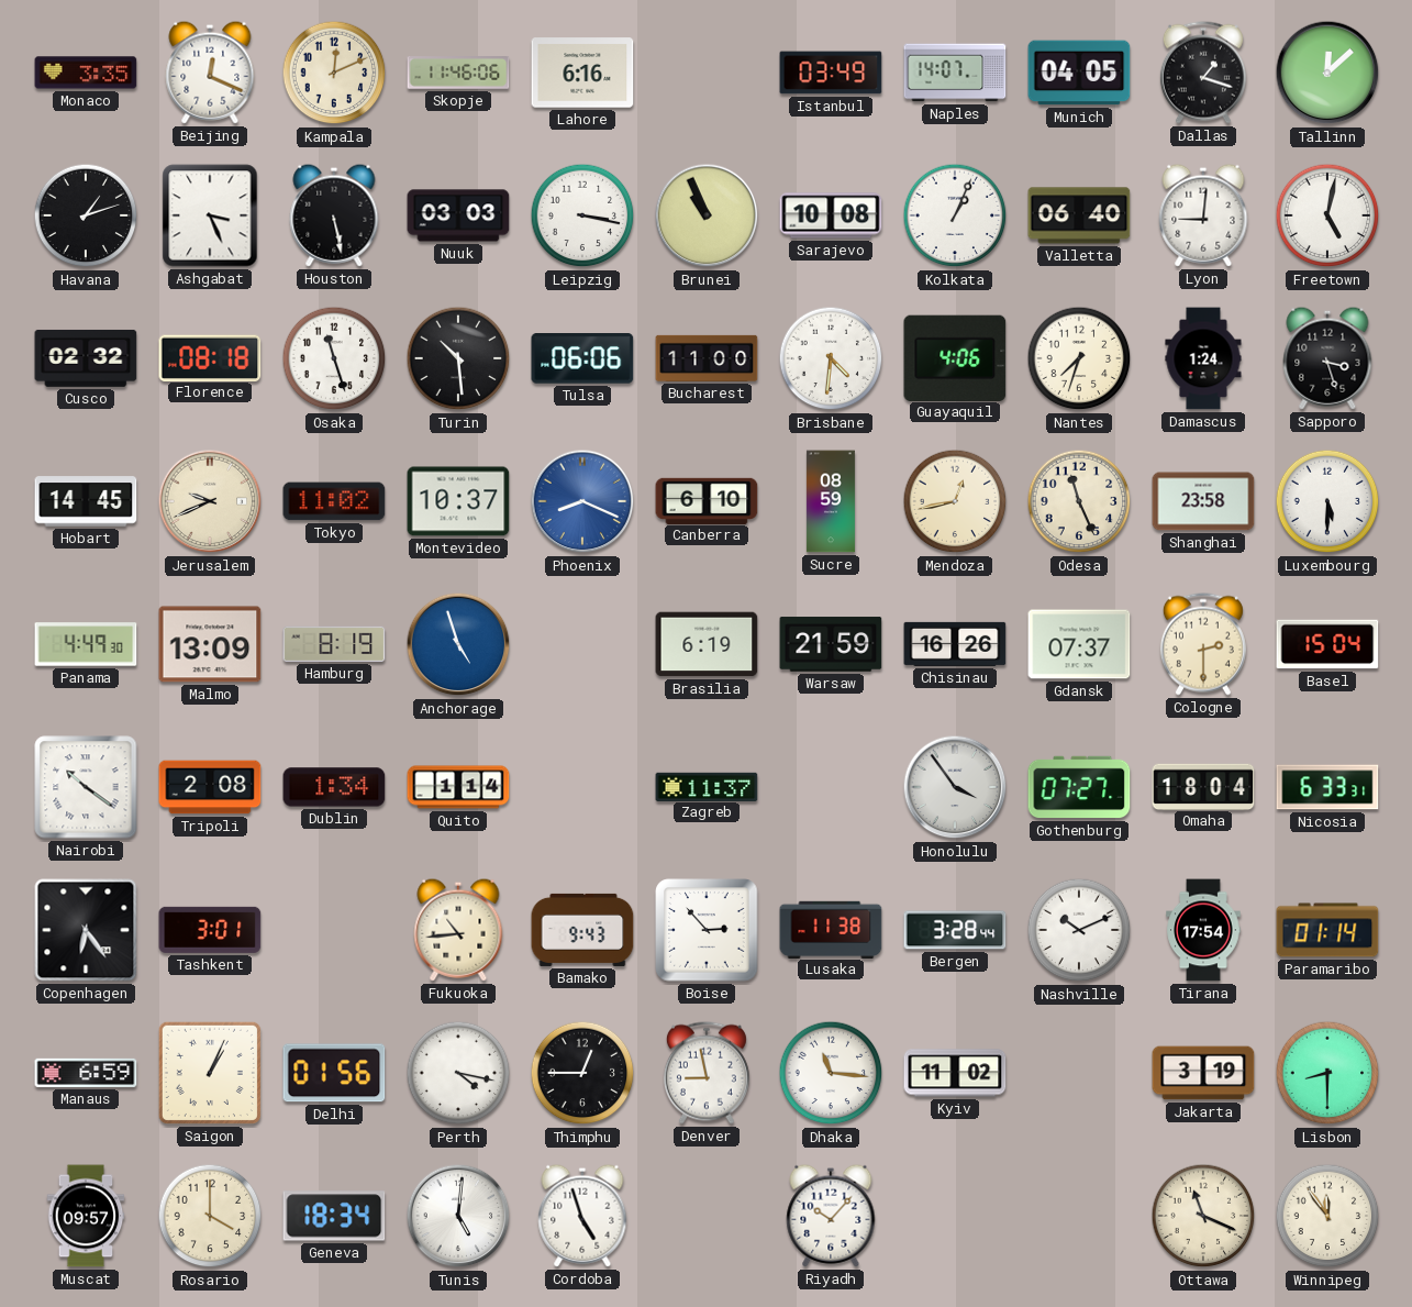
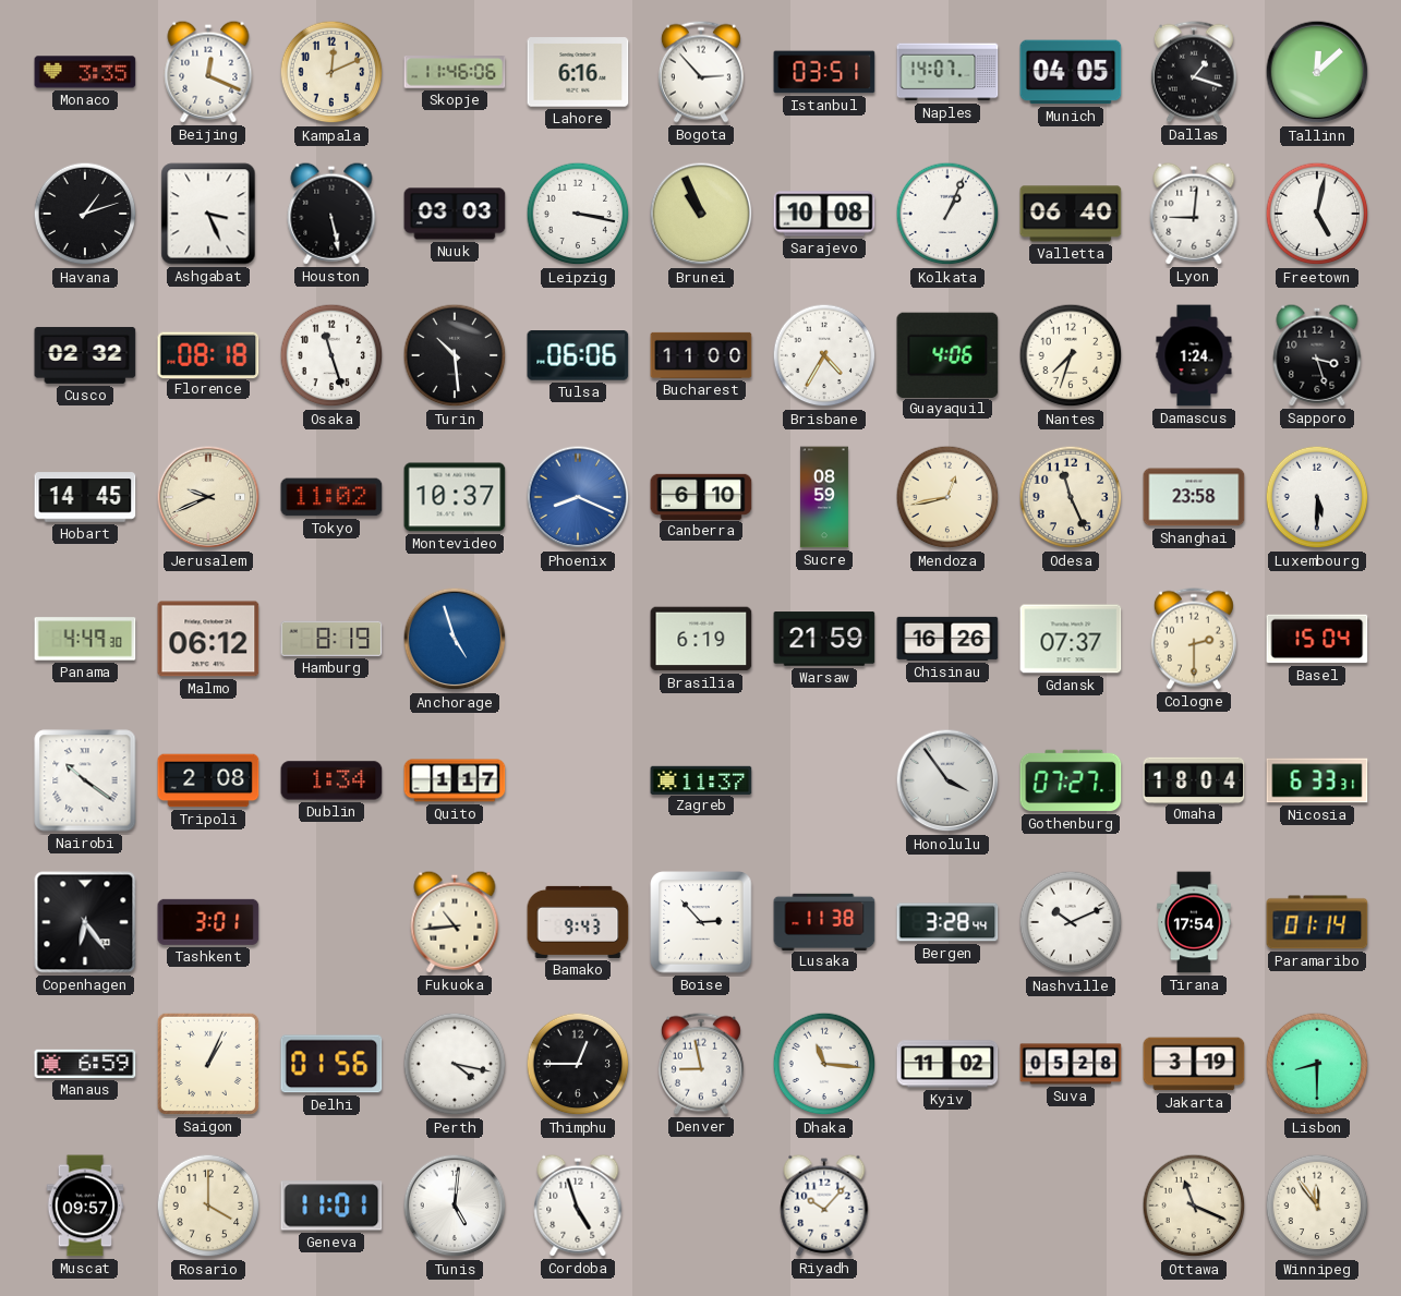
Bogota: none -> 2:53
Istanbul: 03:49 -> 03:51
Brisbane: 4:31 -> 4:35
Malmo: 13:09 -> 06:12
Quito: 1:14 -> 1:17
Suva: none -> 05:28
Geneva: 18:34 -> 11:01
